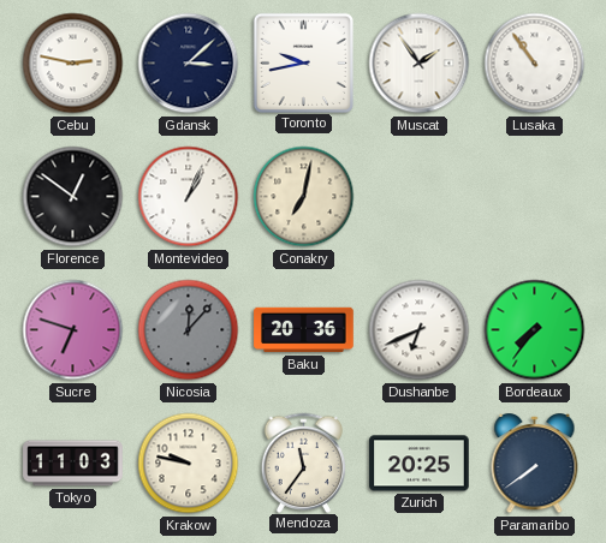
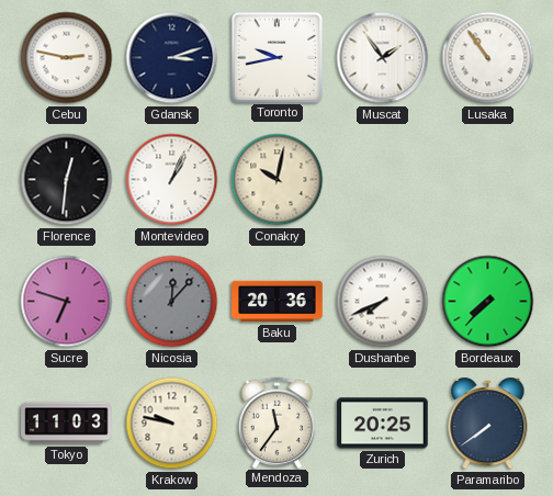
Gdansk: 3:08 -> 3:12
Florence: 12:51 -> 12:31
Conakry: 7:02 -> 10:02
Dushanbe: 6:41 -> 7:41
Bordeaux: 7:36 -> 7:37
